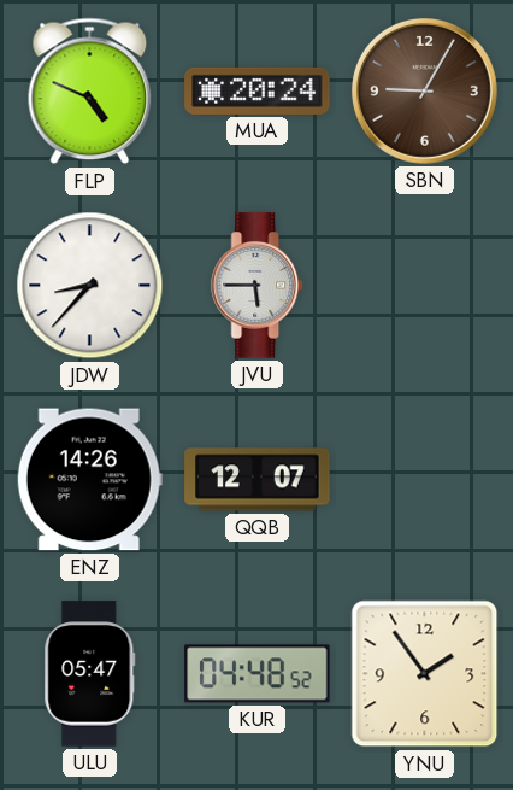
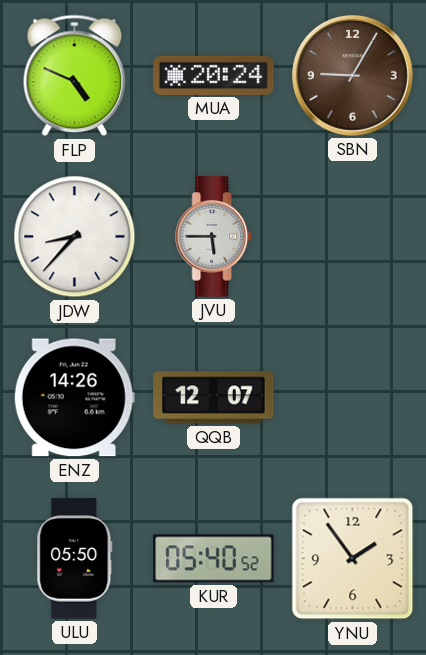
ULU: 05:47 -> 05:50
KUR: 04:48 -> 05:40
